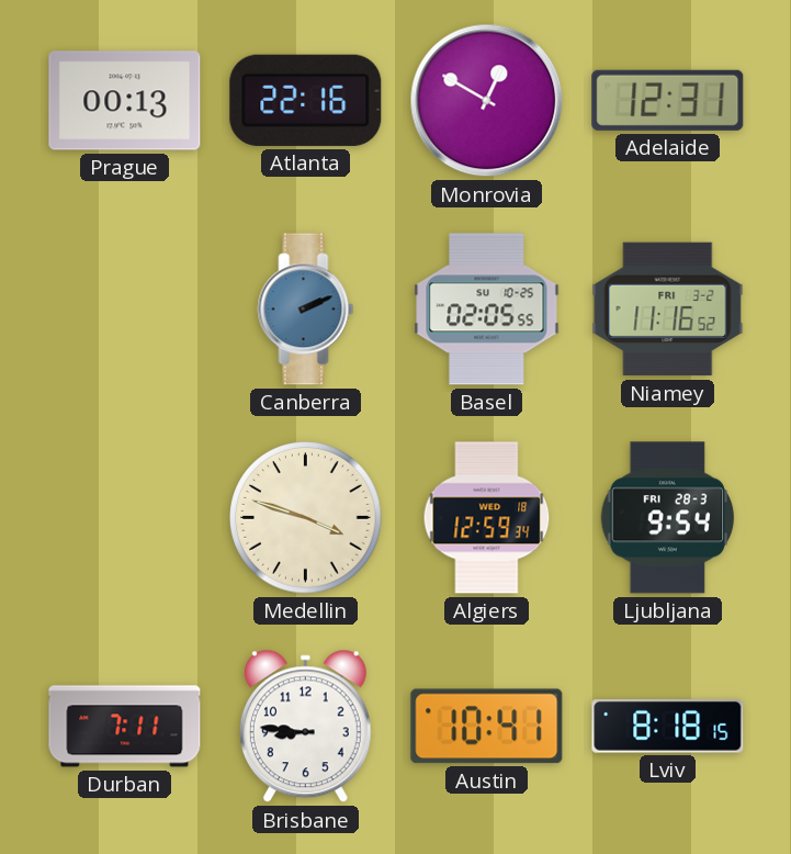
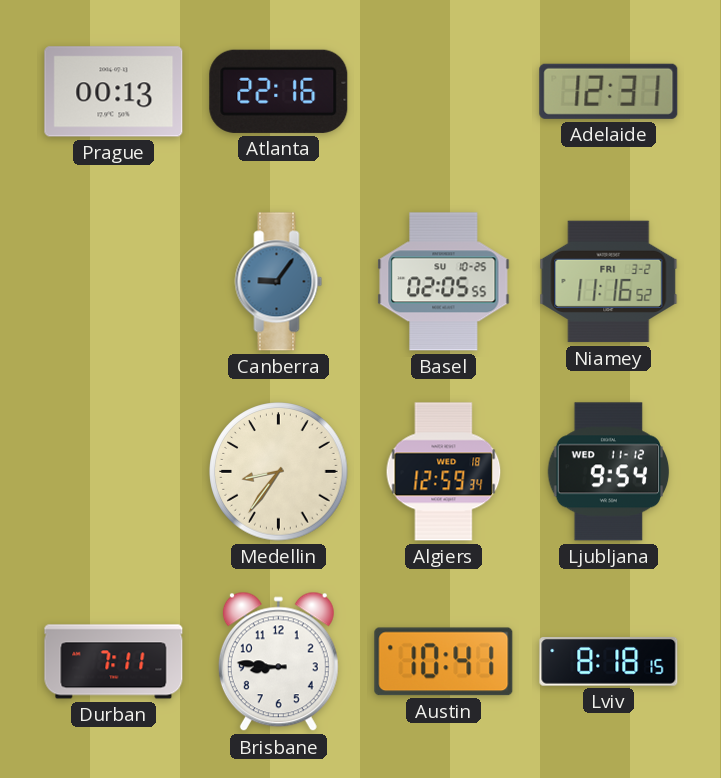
Monrovia: 12:50 -> none
Canberra: 2:11 -> 9:06
Medellin: 3:48 -> 8:36
Ljubljana date: FRI 28-3 -> WED 11-12
